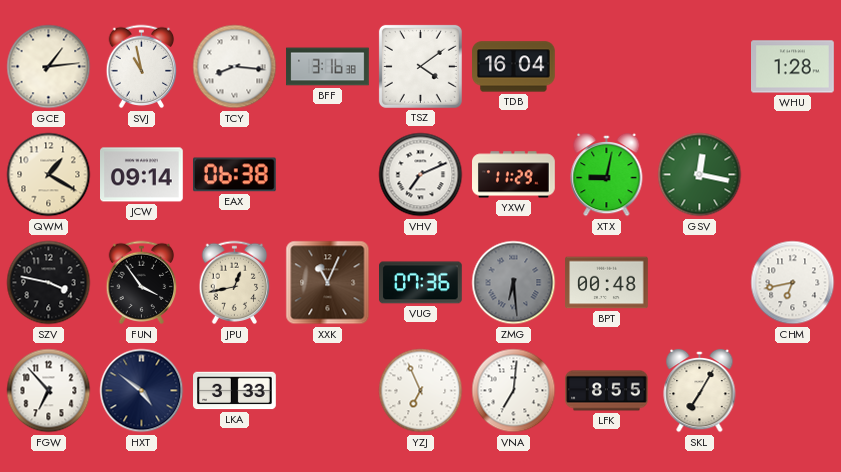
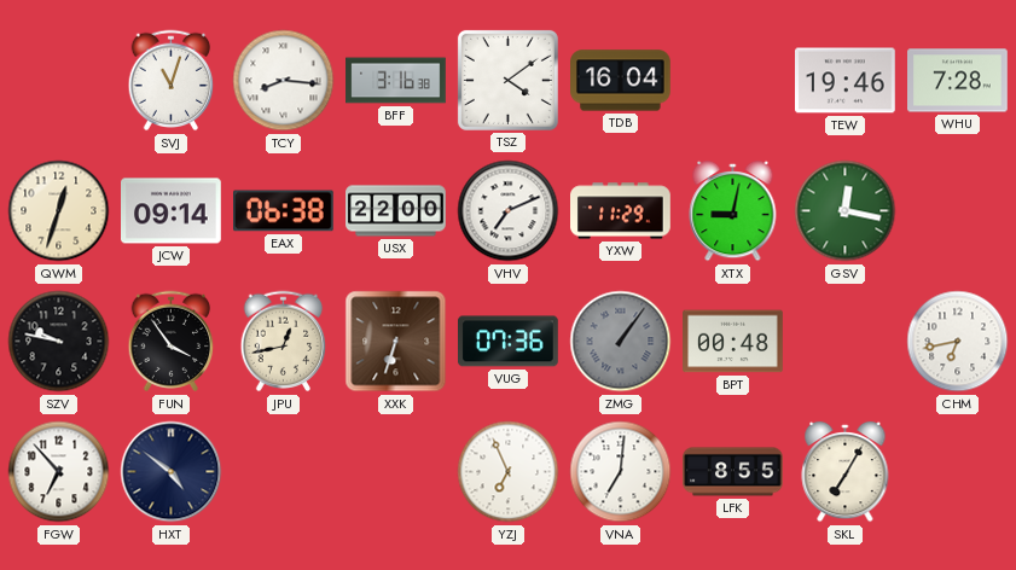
GCE: 1:14 -> none
SVJ: 10:58 -> 11:03
TEW: none -> 19:46
WHU: 1:28 -> 7:28
QWM: 1:20 -> 12:33
USX: none -> 22:00
SZV: 3:47 -> 9:47
XXK: 11:04 -> 6:33
ZMG: 6:29 -> 1:06
LKA: 3:33 -> none
